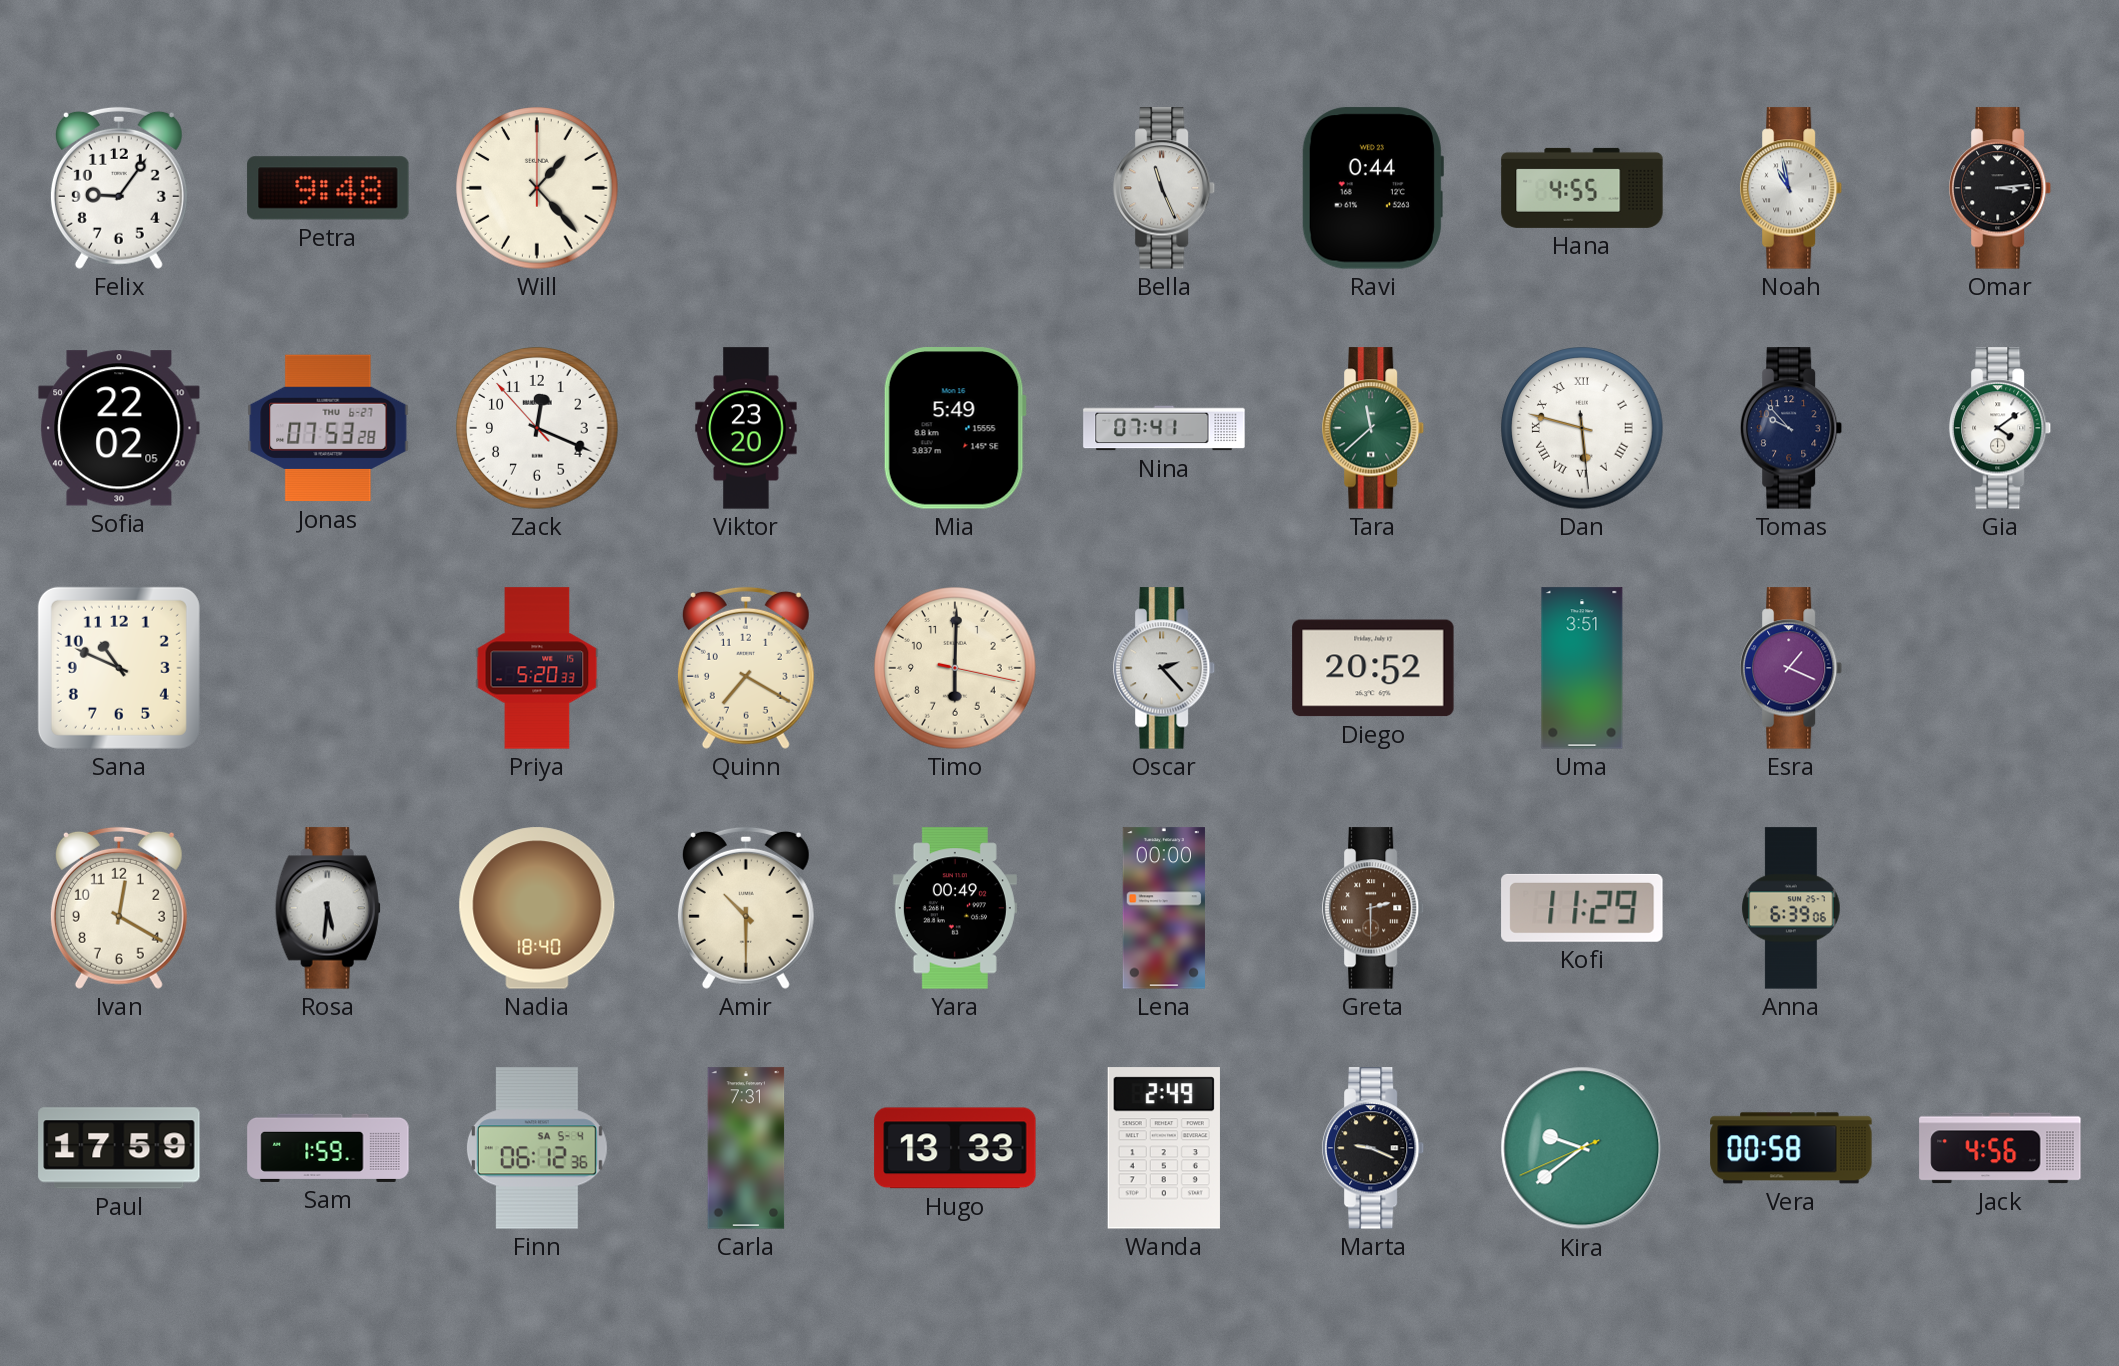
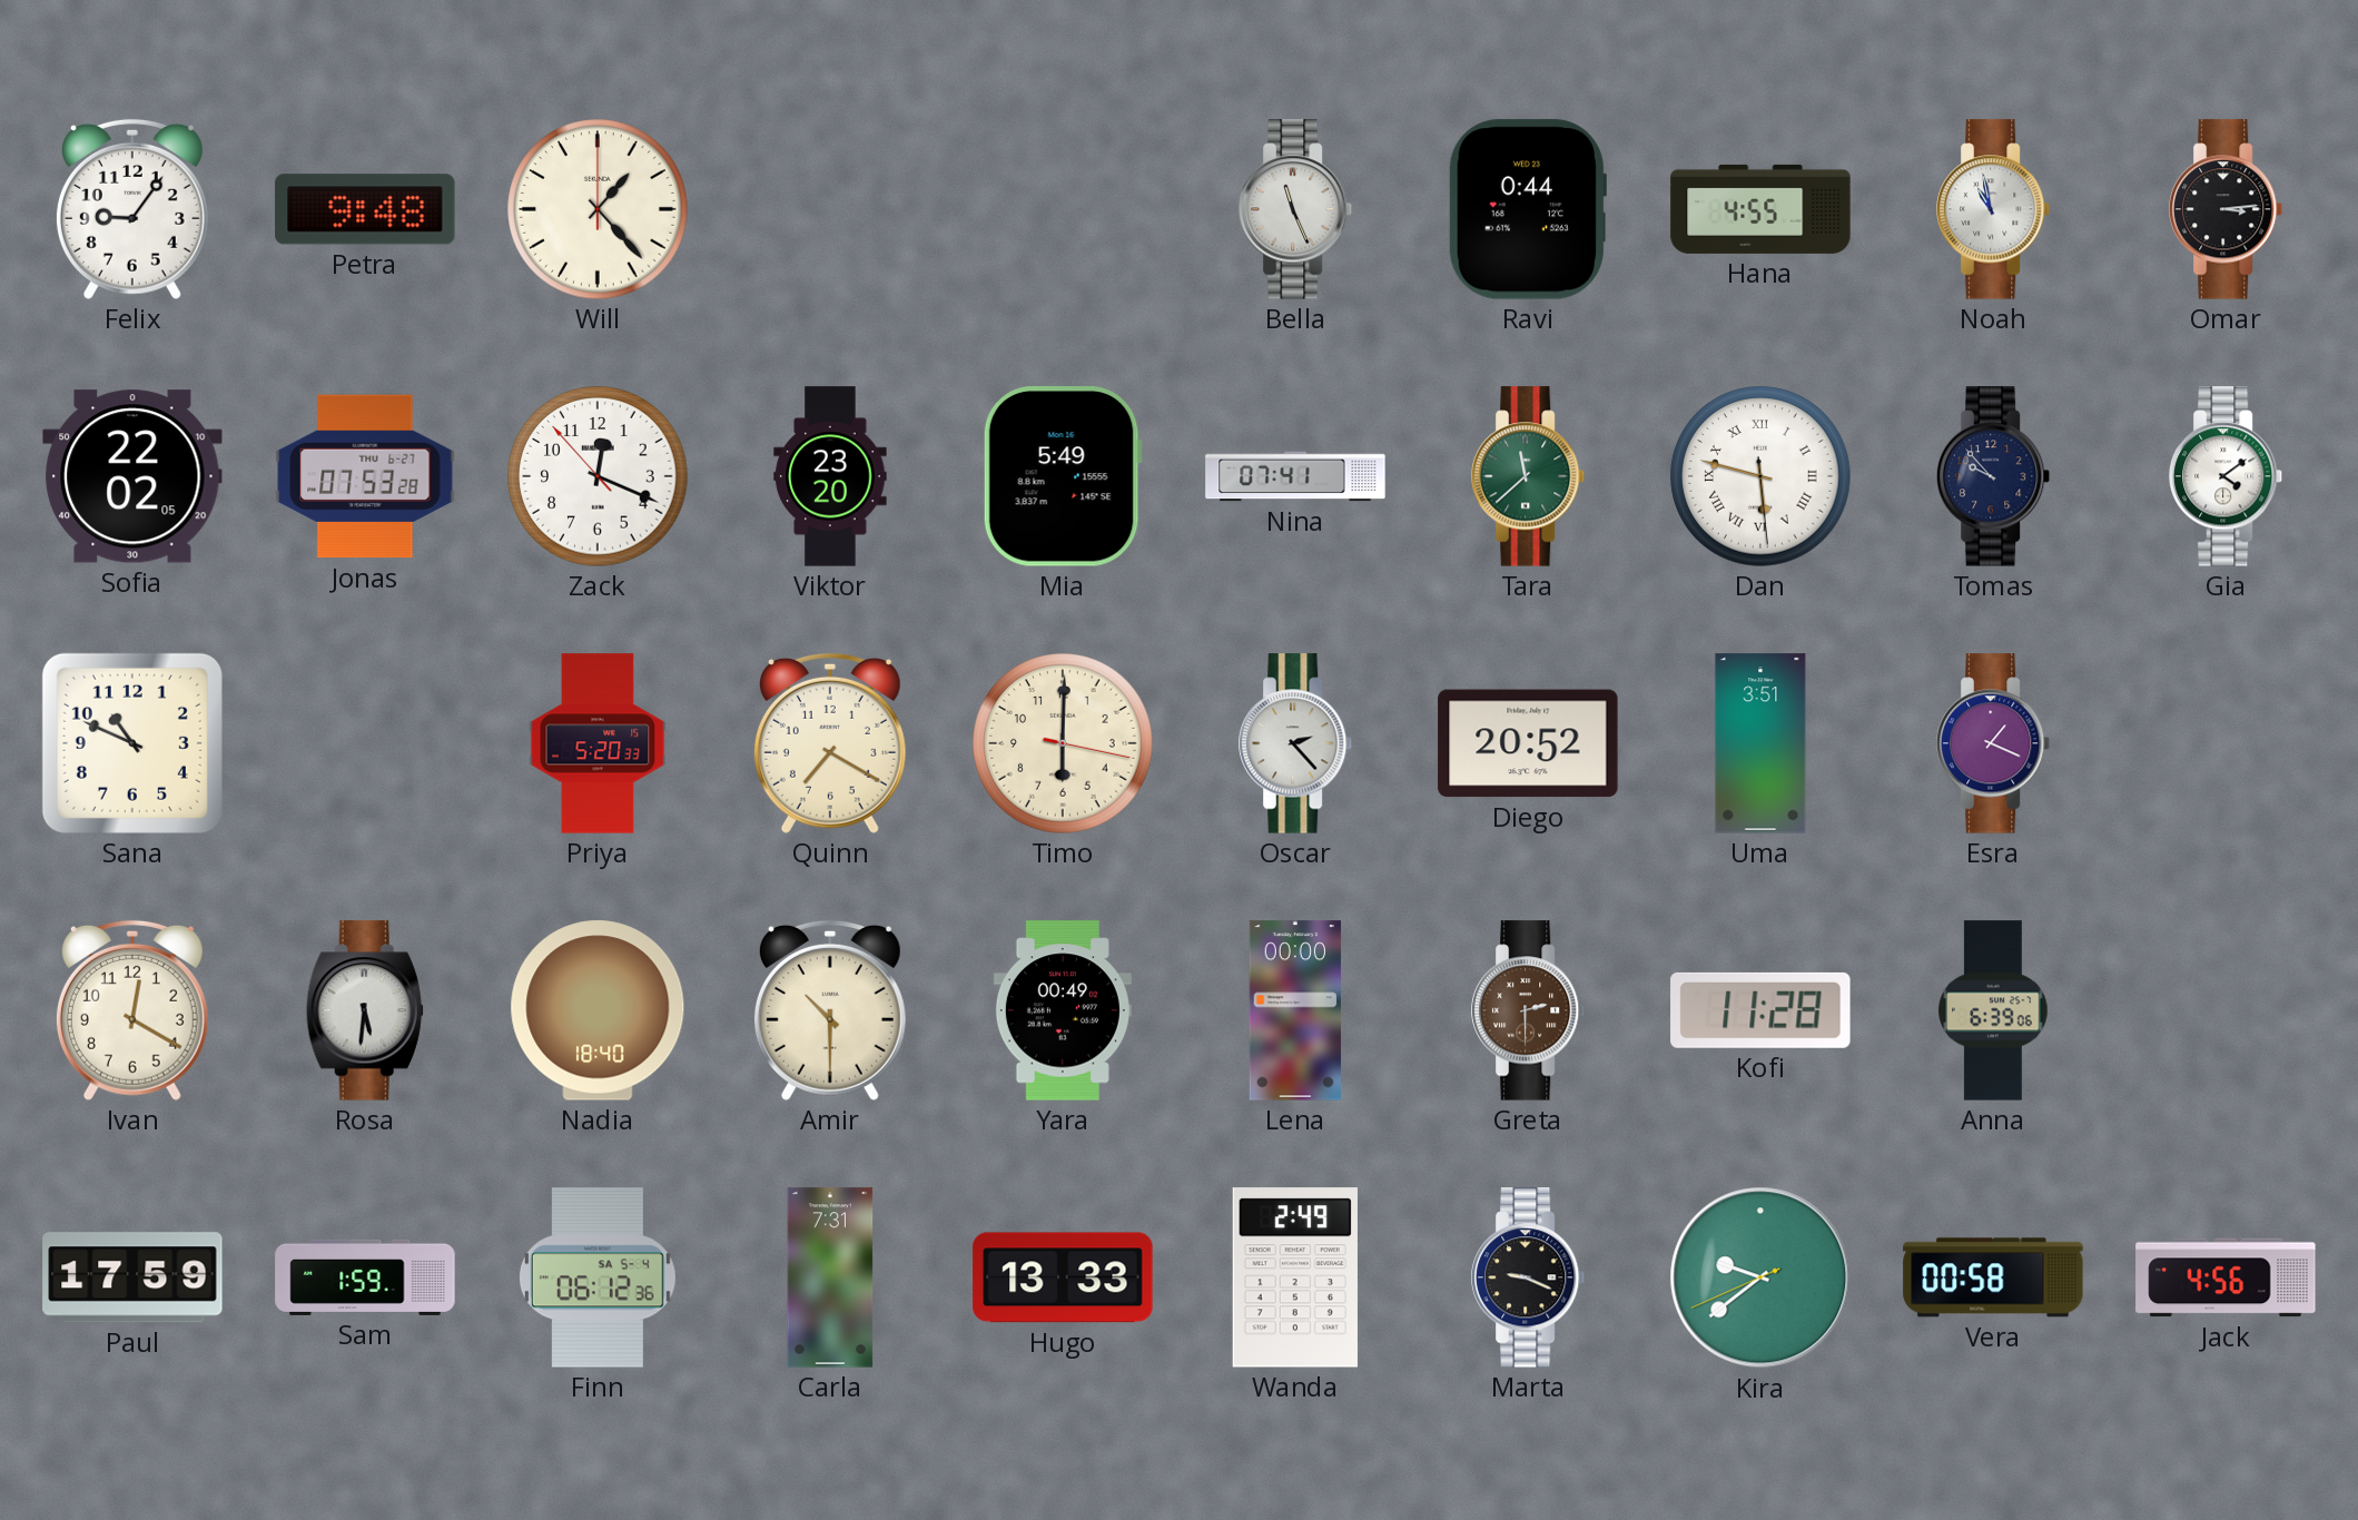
Kofi: 11:29 -> 11:28
